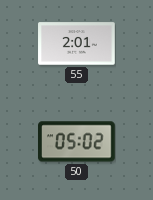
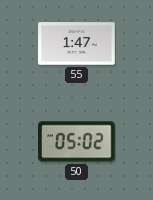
55: 2:01 -> 1:47
